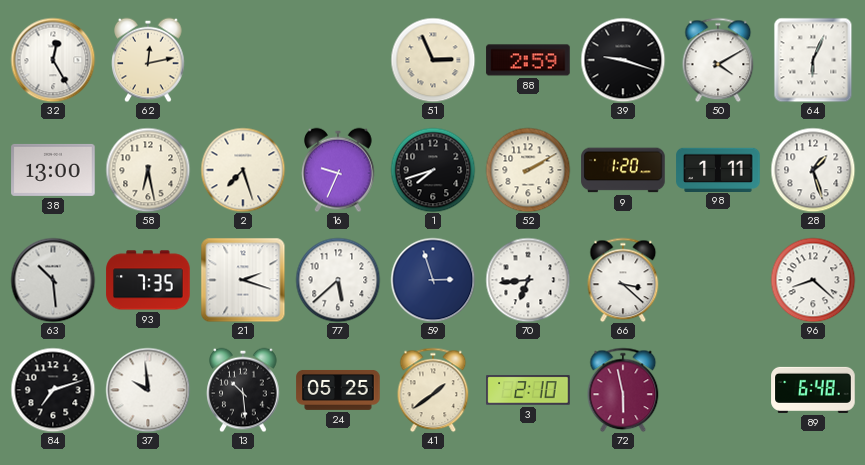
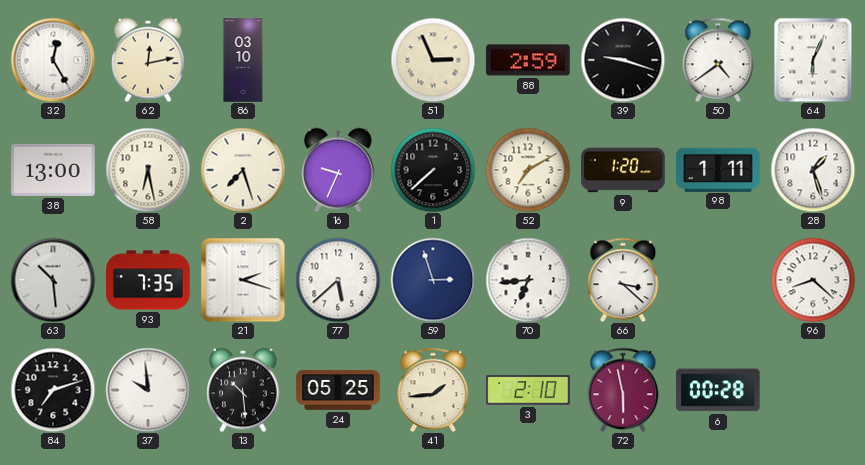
86: none -> 03:10
50: 4:10 -> 4:39
1: 7:42 -> 7:38
52: 2:10 -> 7:10
41: 1:39 -> 1:44
6: none -> 00:28
89: 6:48 -> none
